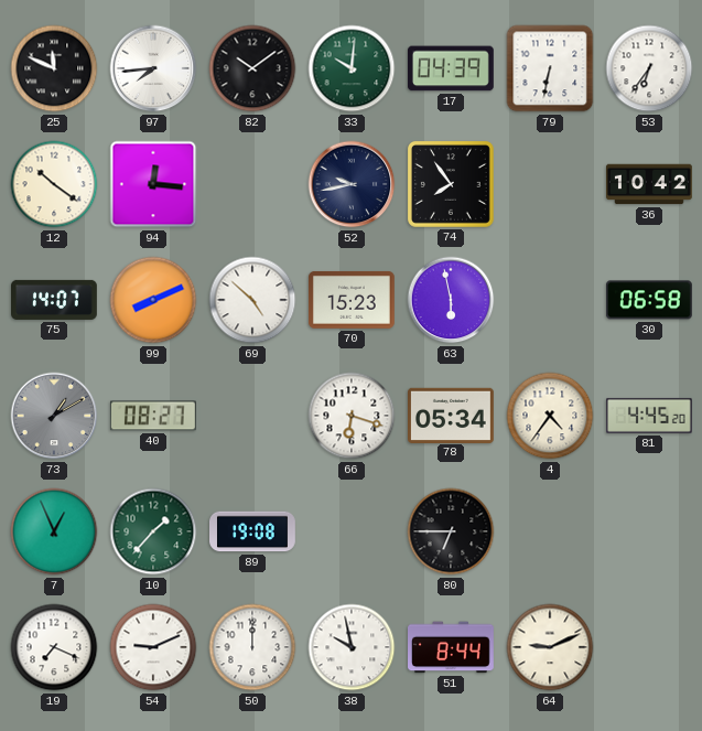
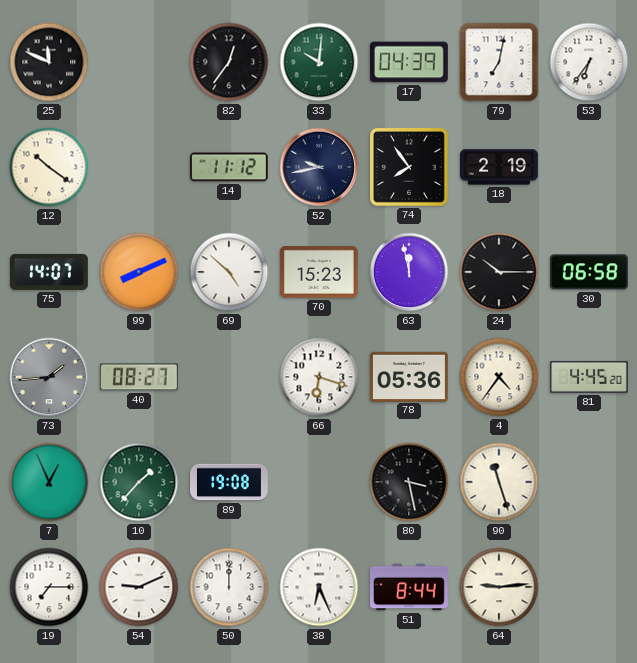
97: 7:44 -> none
82: 10:09 -> 12:36
79: 6:32 -> 7:02
94: 12:16 -> none
14: none -> 11:12
18: none -> 2:19
36: 10:42 -> none
63: 5:58 -> 11:58
24: none -> 10:15
73: 1:10 -> 1:44
78: 05:34 -> 05:36
80: 6:45 -> 3:28
90: none -> 11:27
19: 7:19 -> 7:15
38: 9:58 -> 6:26
64: 9:11 -> 9:14
